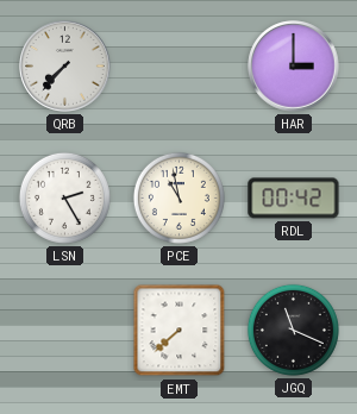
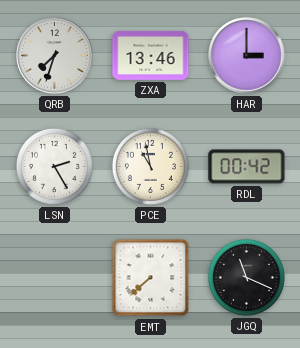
QRB: 7:37 -> 7:33
ZXA: none -> 13:46
